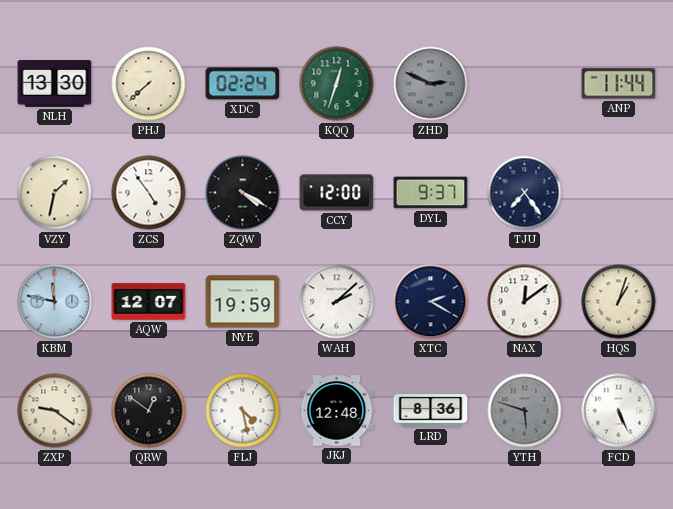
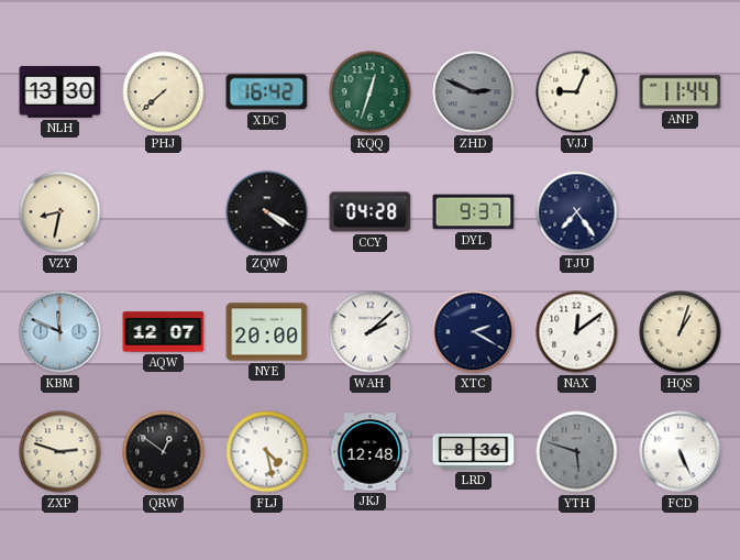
XDC: 02:24 -> 16:42
VJJ: none -> 9:04
VZY: 1:32 -> 8:32
ZCS: 4:54 -> none
CCY: 12:00 -> 04:28
KBM: 11:47 -> 11:49
NYE: 19:59 -> 20:00
ZXP: 9:21 -> 2:48
